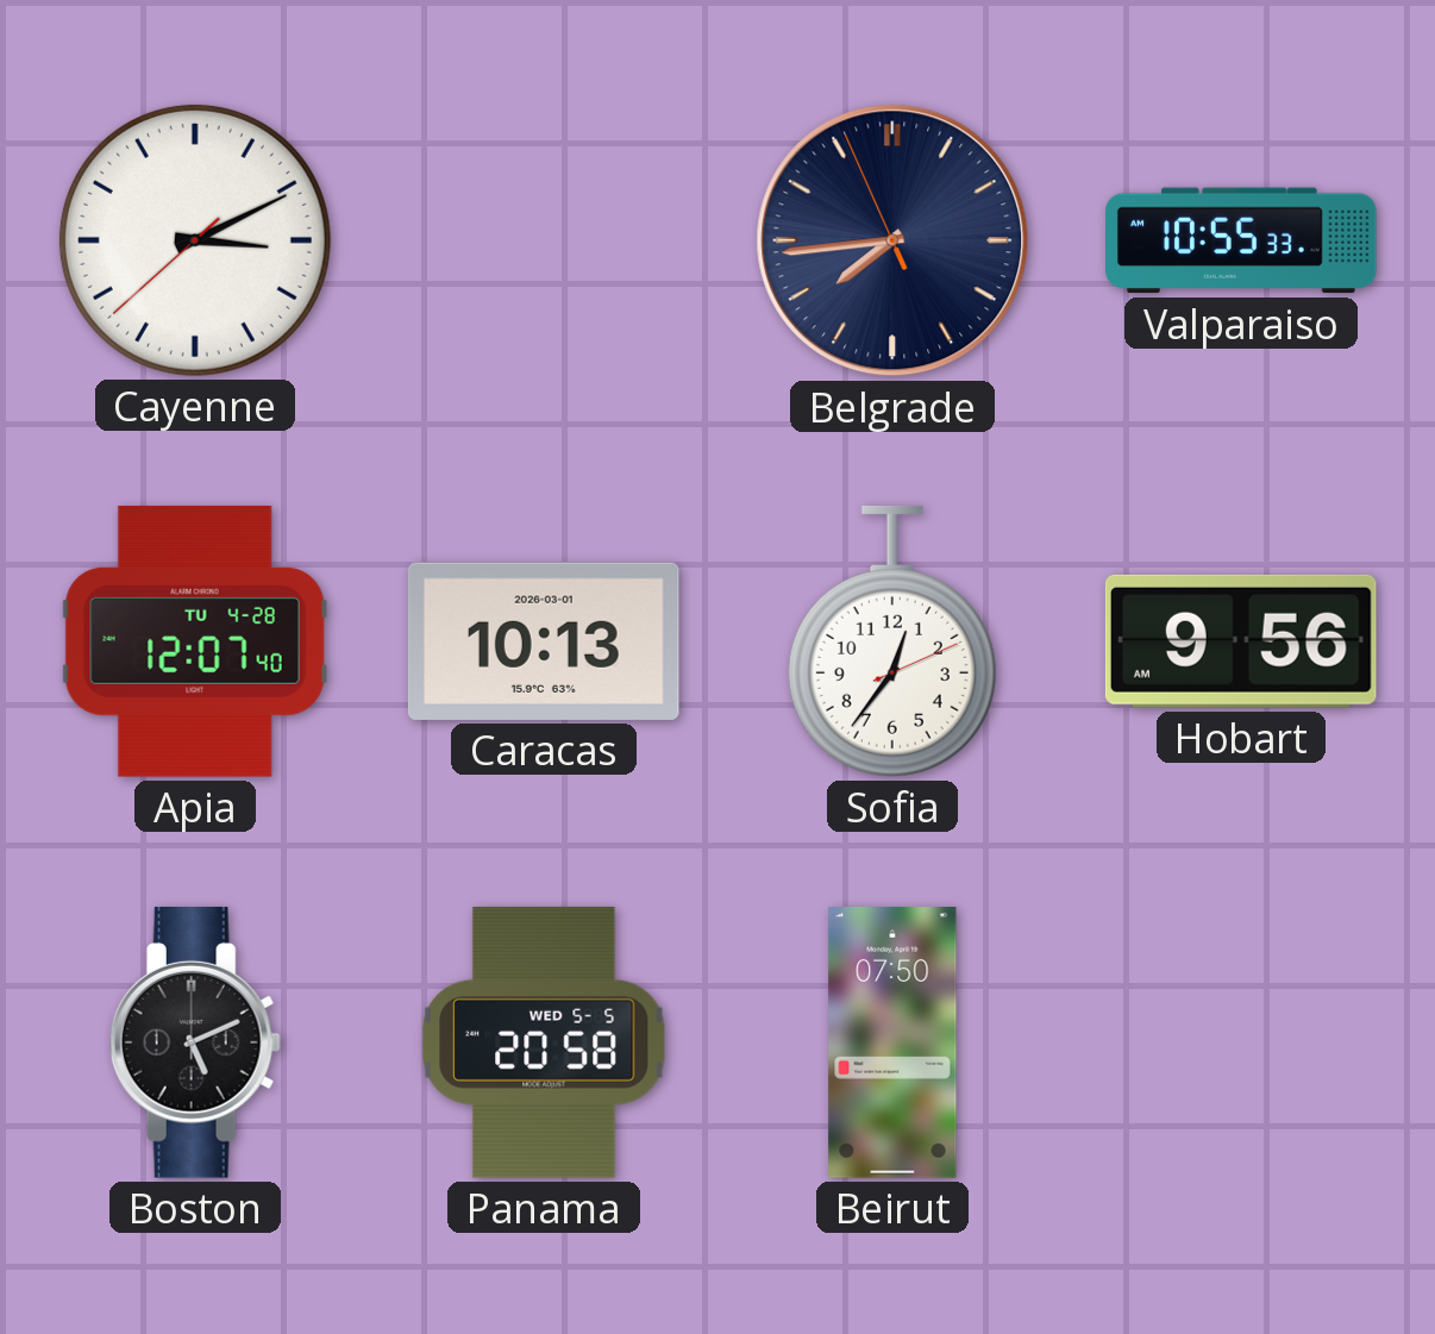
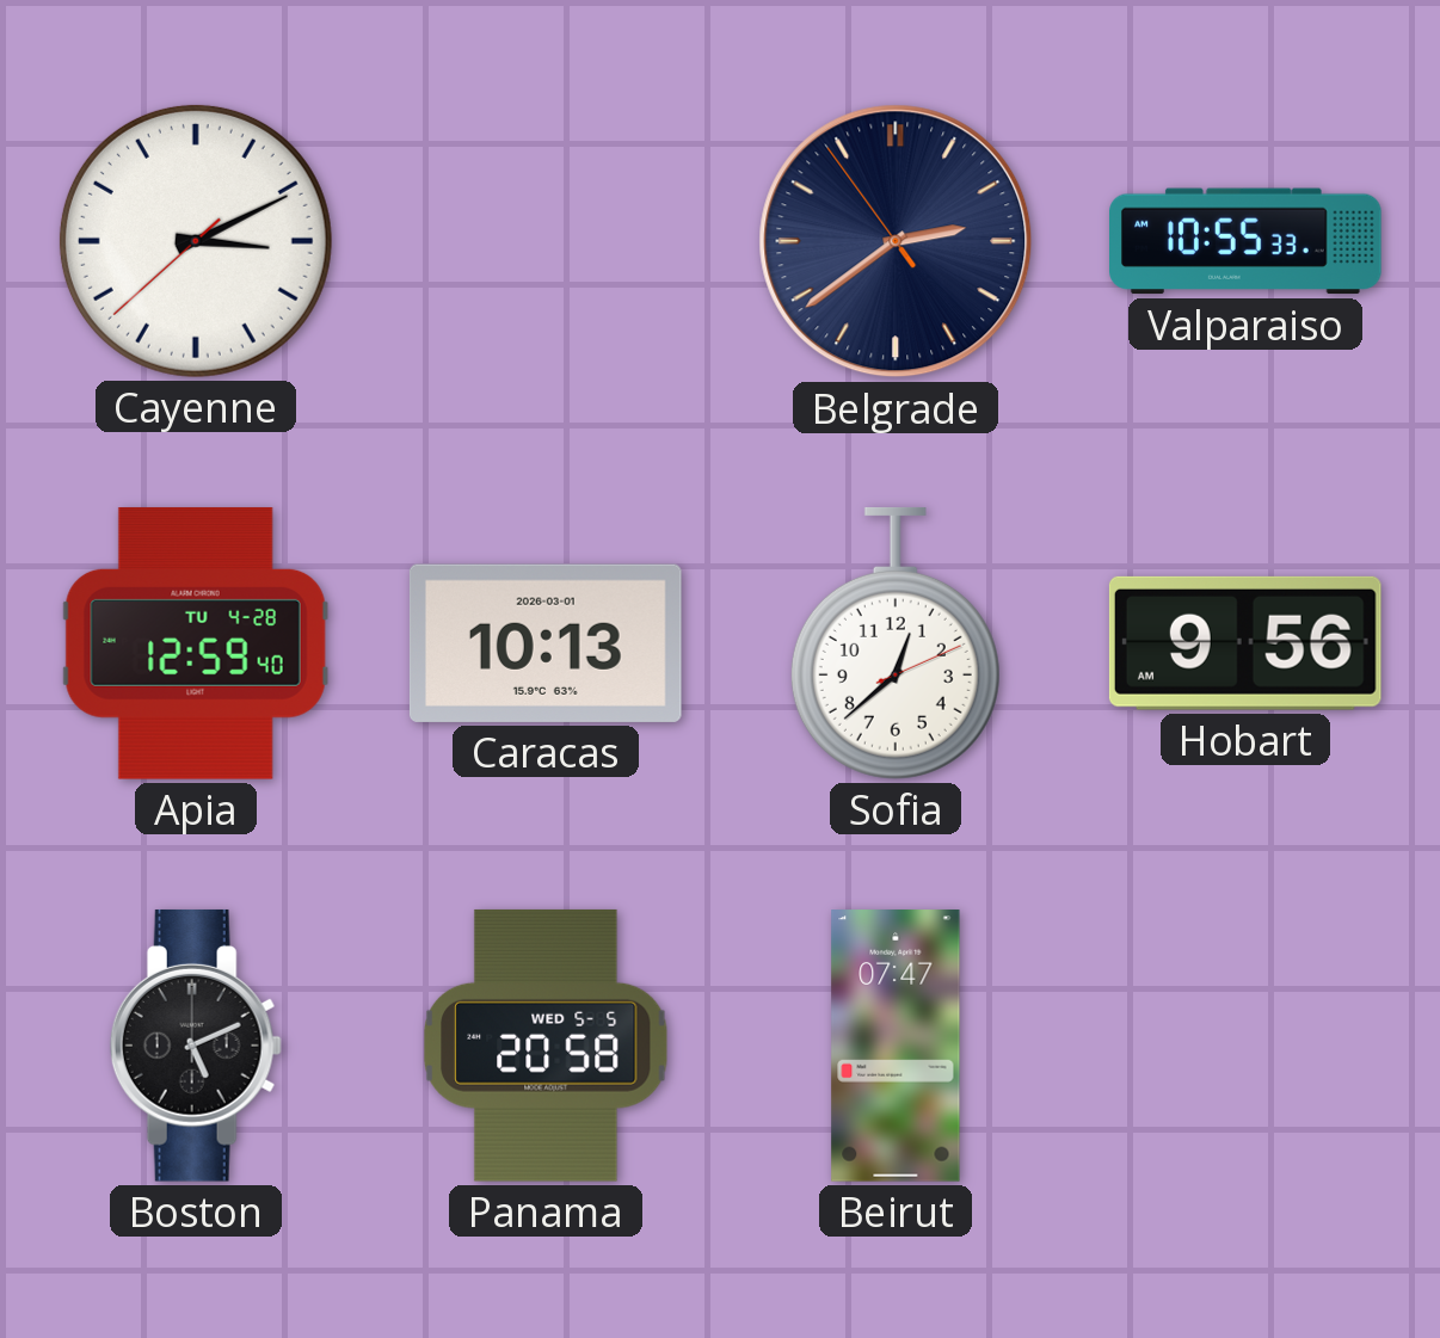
Belgrade: 7:43 -> 2:38
Apia: 12:07 -> 12:59
Sofia: 12:36 -> 12:38
Beirut: 07:50 -> 07:47
